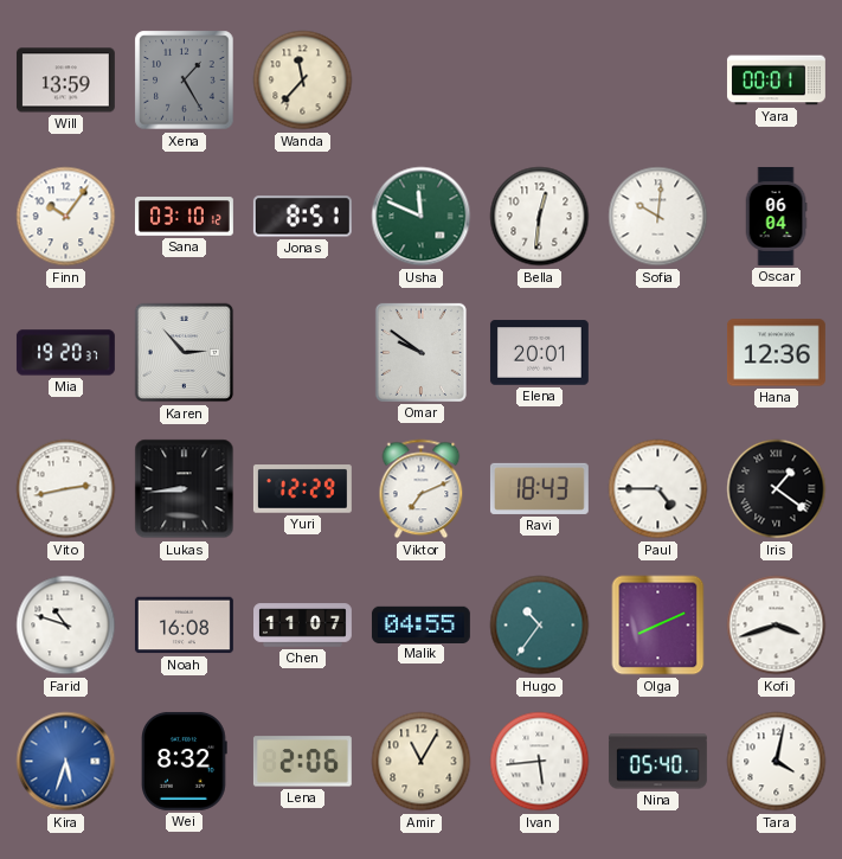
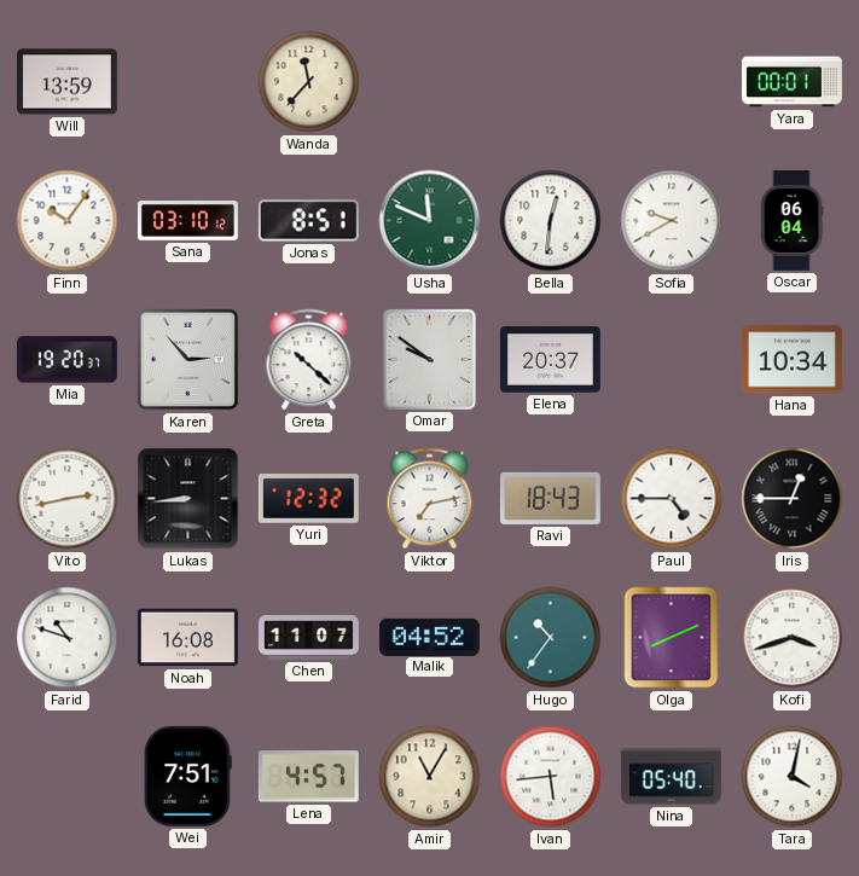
Xena: 1:25 -> none
Sofia: 10:01 -> 9:40
Greta: none -> 10:22
Elena: 20:01 -> 20:37
Hana: 12:36 -> 10:34
Yuri: 12:29 -> 12:32
Viktor: 7:11 -> 7:13
Iris: 1:21 -> 12:45
Malik: 04:55 -> 04:52
Kira: 5:33 -> none
Wei: 8:32 -> 7:51
Lena: 2:06 -> 4:57
